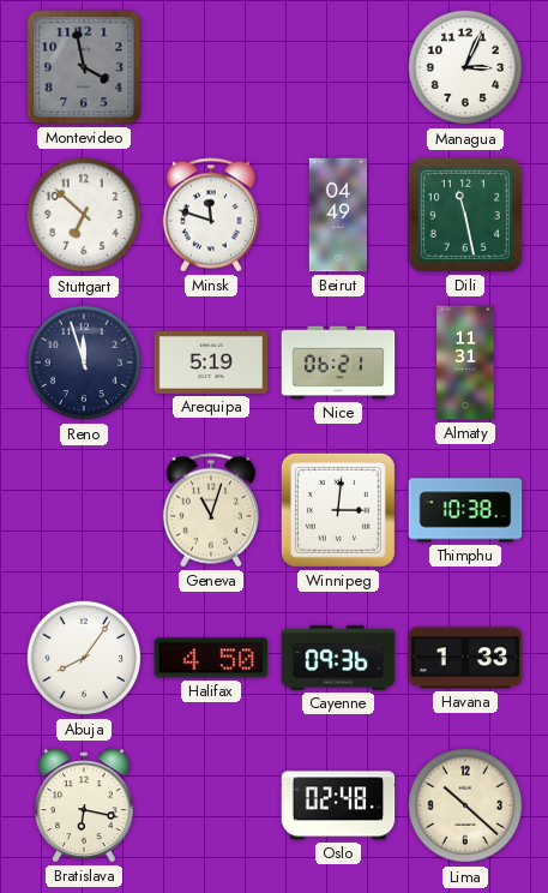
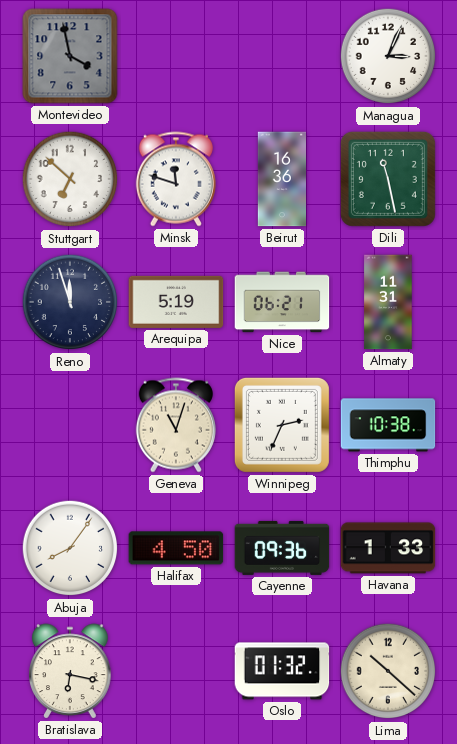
Beirut: 04:49 -> 16:36
Winnipeg: 3:01 -> 2:34
Oslo: 02:48 -> 01:32
